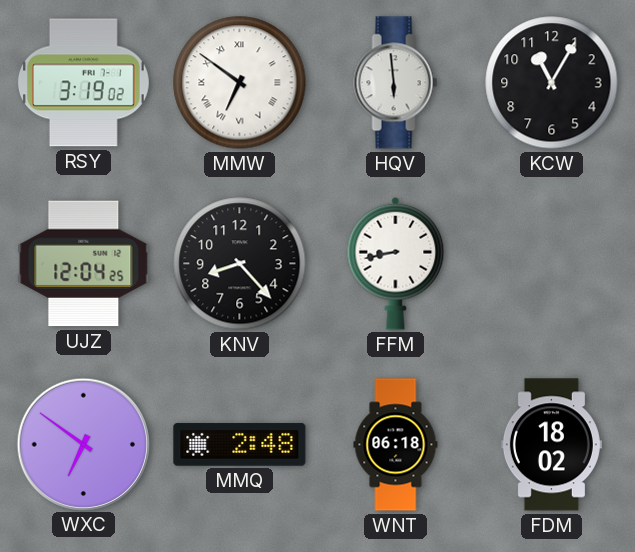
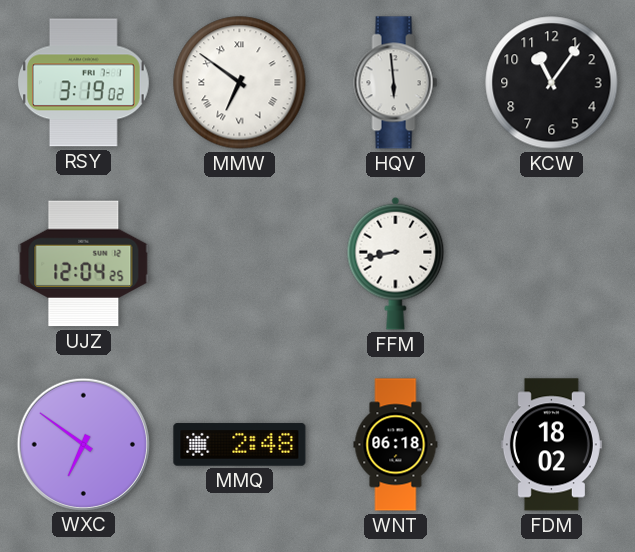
KCW: 11:05 -> 11:06
KNV: 8:23 -> none
